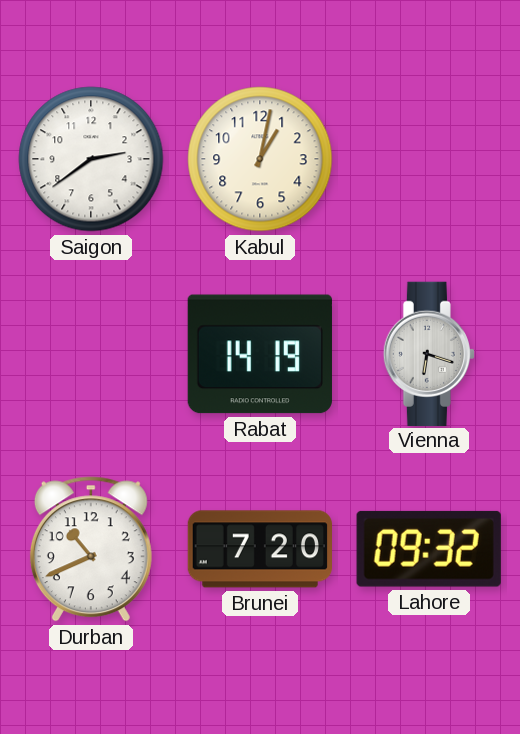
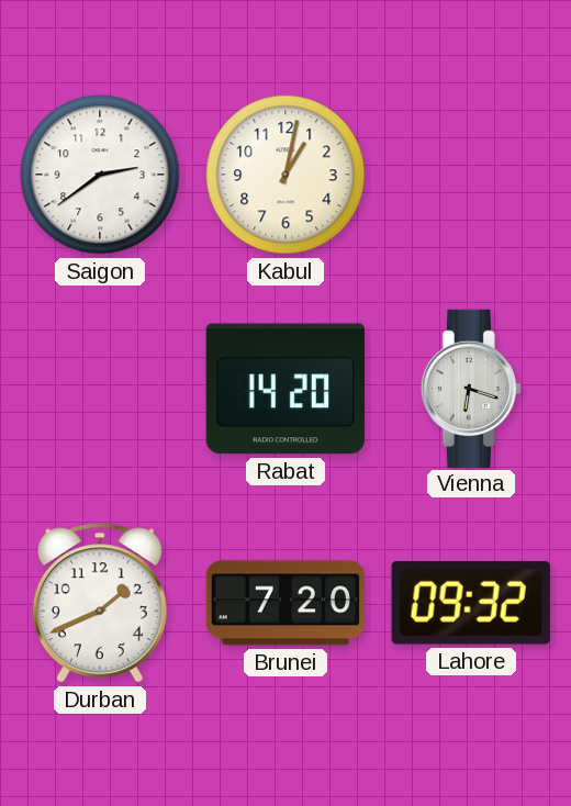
Rabat: 14:19 -> 14:20
Durban: 10:41 -> 1:41
